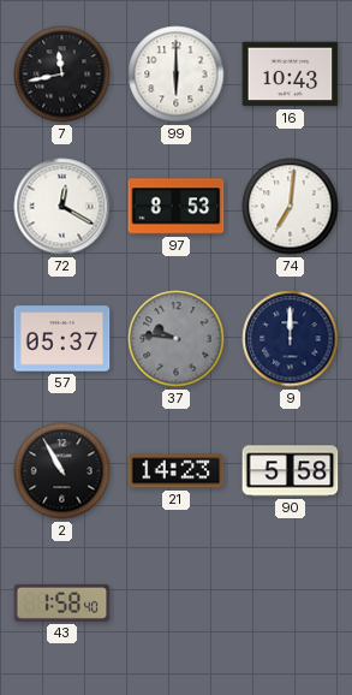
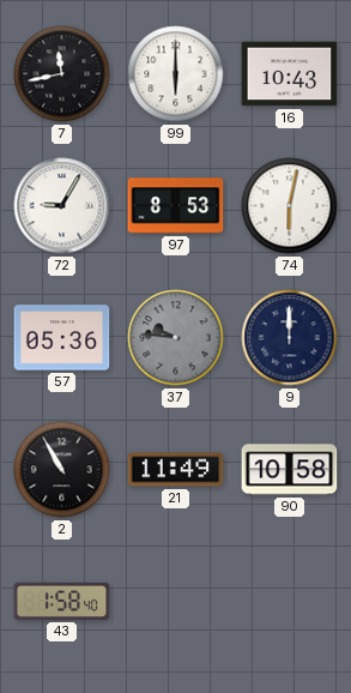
72: 12:20 -> 9:05
74: 7:01 -> 6:02
57: 05:37 -> 05:36
21: 14:23 -> 11:49
90: 5:58 -> 10:58
